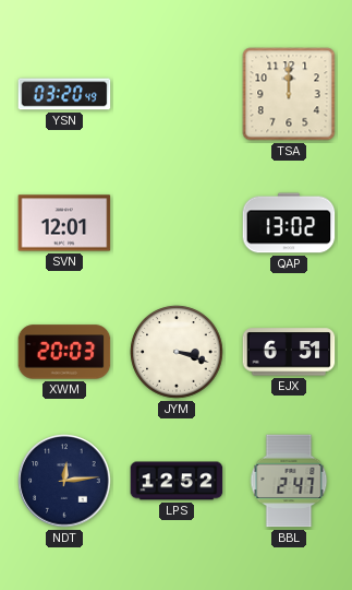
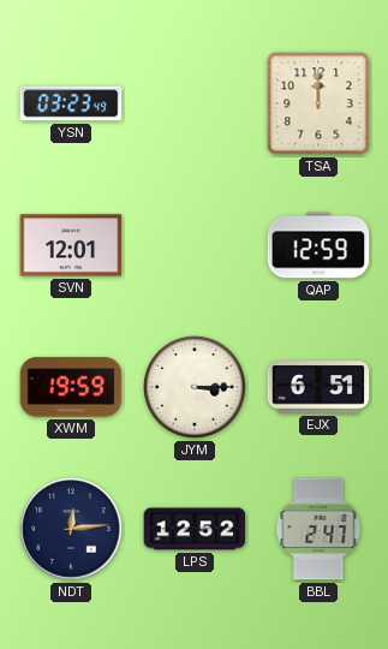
YSN: 03:20 -> 03:23
QAP: 13:02 -> 12:59
XWM: 20:03 -> 19:59
JYM: 3:18 -> 3:15
